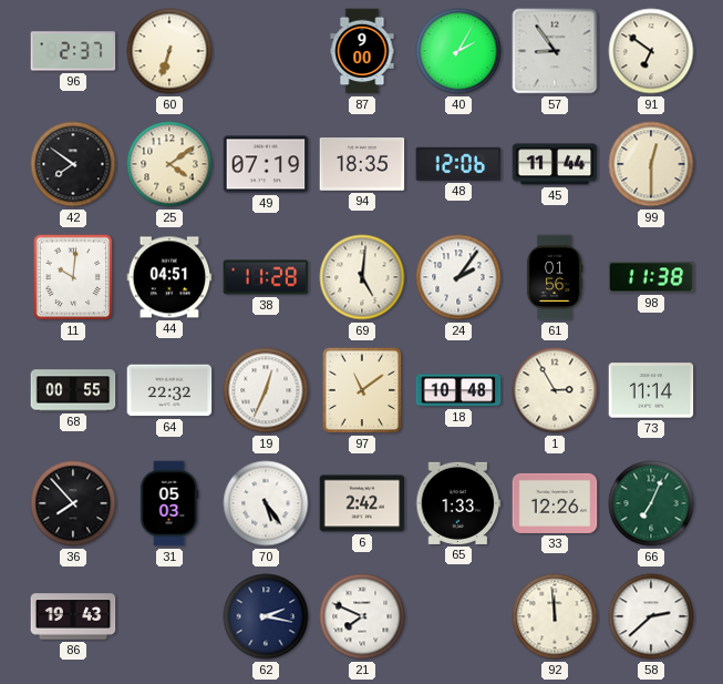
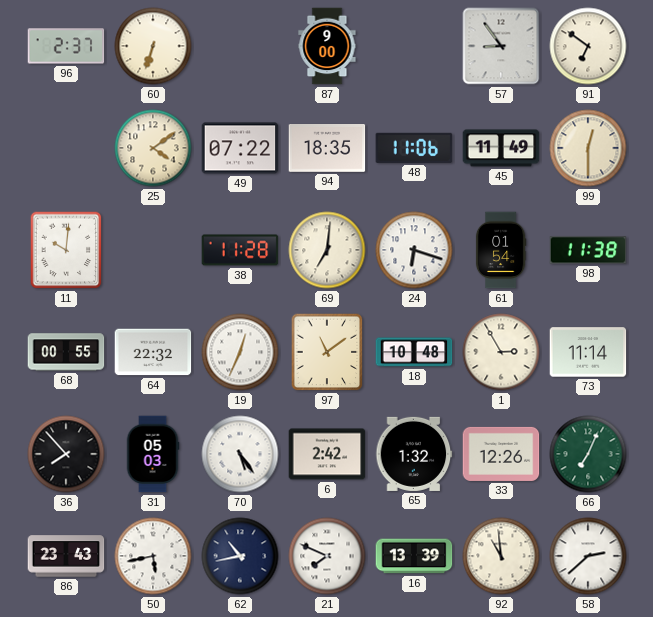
40: 2:05 -> none
42: 7:51 -> none
49: 07:19 -> 07:22
48: 12:06 -> 11:06
45: 11:44 -> 11:49
44: 04:51 -> none
69: 5:01 -> 7:01
24: 2:06 -> 6:18
61: 01:56 -> 01:54
65: 1:33 -> 1:32
86: 19:43 -> 23:43
50: none -> 5:43
62: 2:17 -> 10:43
16: none -> 13:39
92: 11:59 -> 10:59
